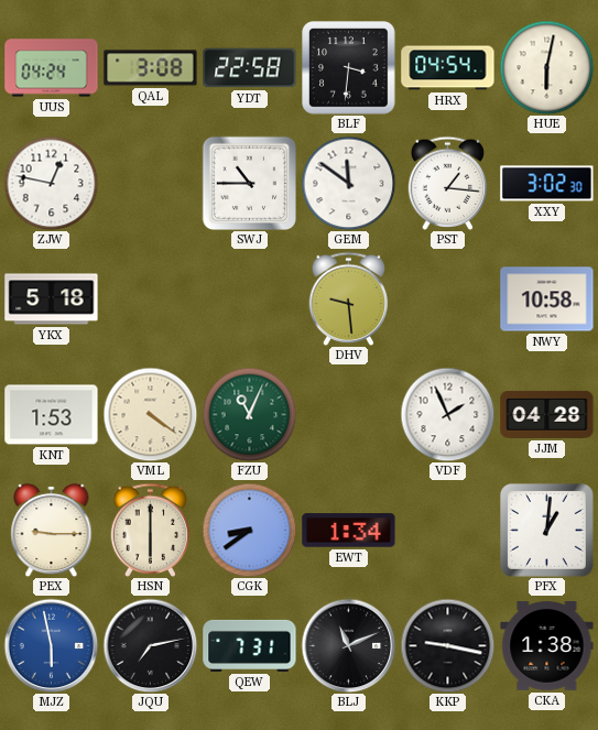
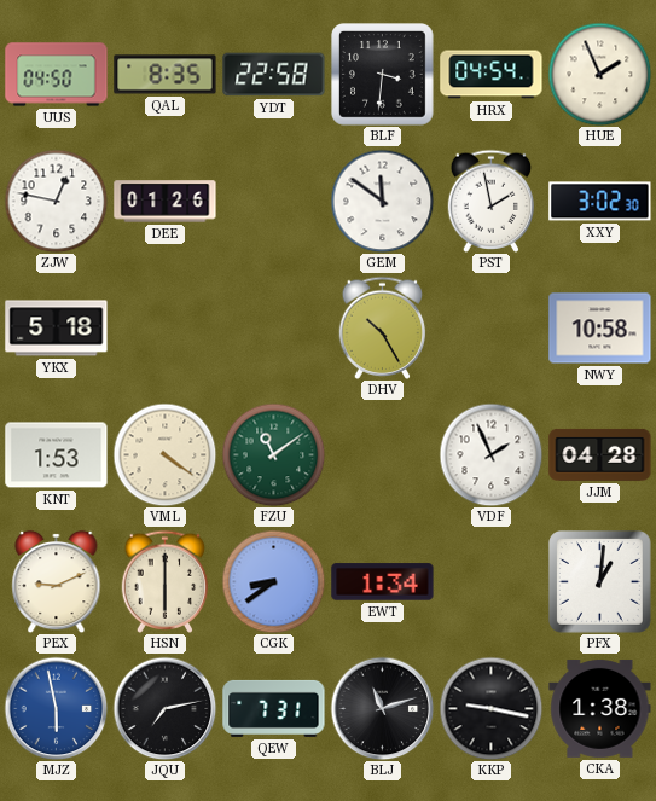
UUS: 04:24 -> 04:50
QAL: 3:08 -> 8:35
HUE: 6:02 -> 1:56
DEE: none -> 01:26
SWJ: 10:45 -> none
PST: 1:16 -> 1:58
DHV: 9:29 -> 10:25
FZU: 11:04 -> 11:09
PEX: 9:15 -> 9:11
BLJ: 11:11 -> 11:12
